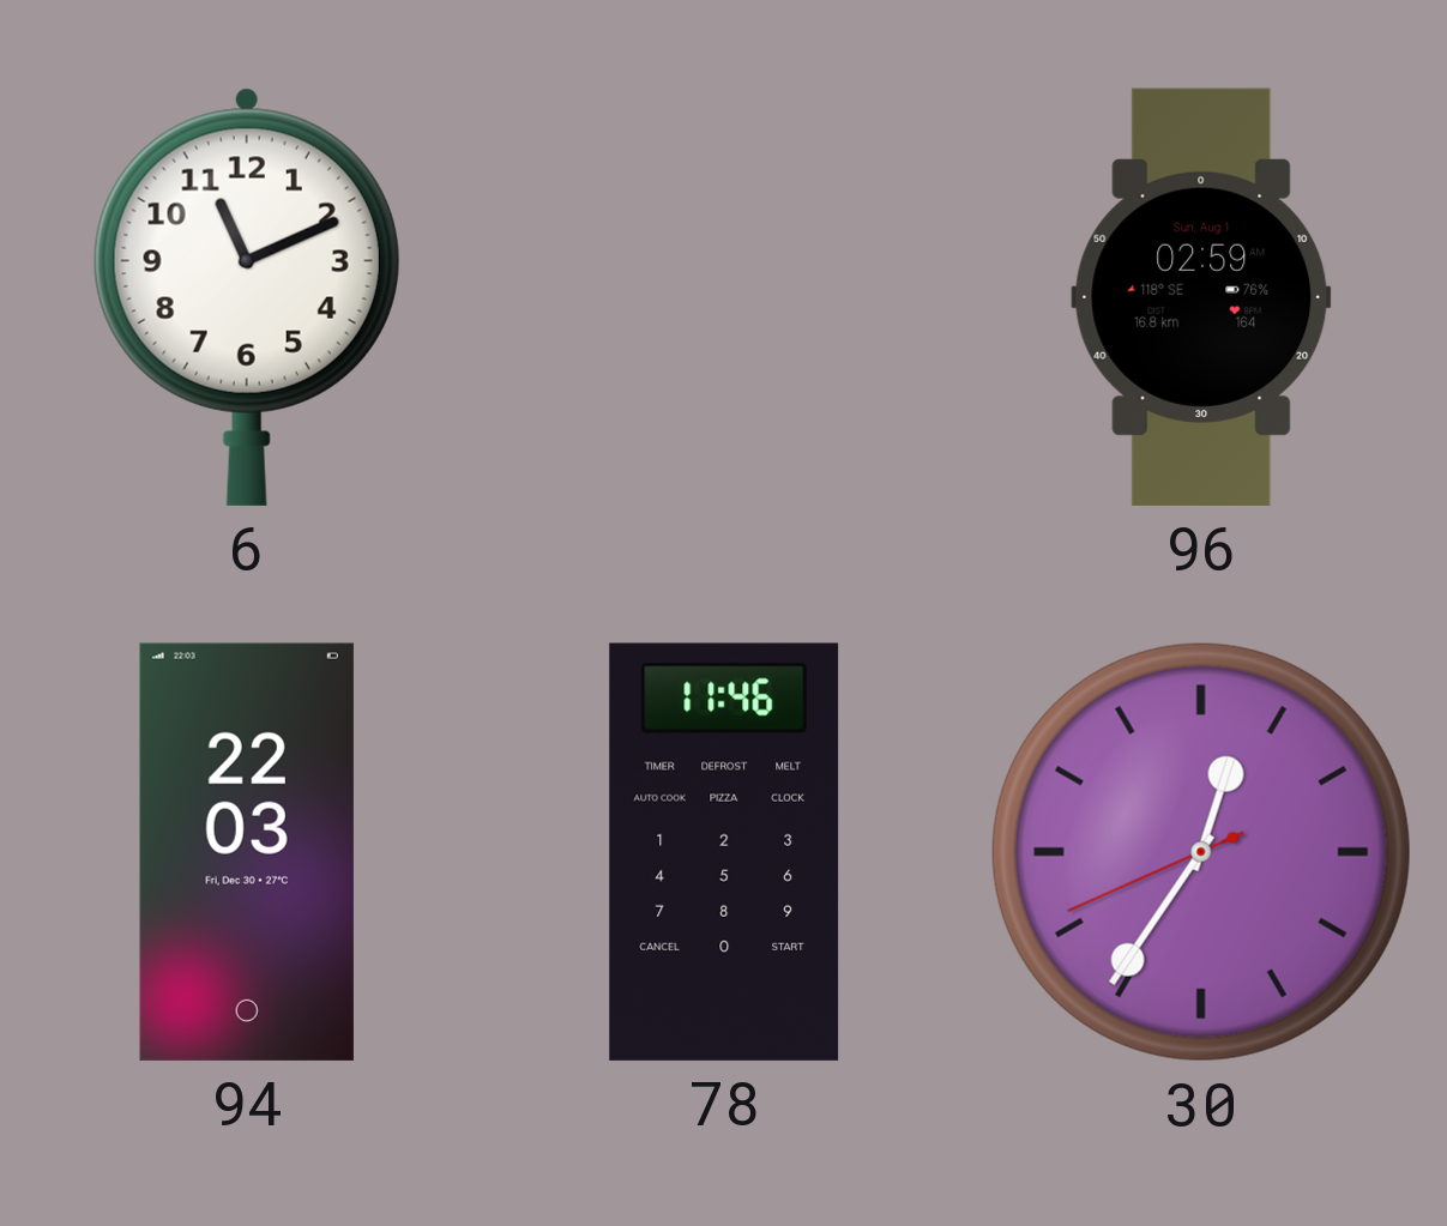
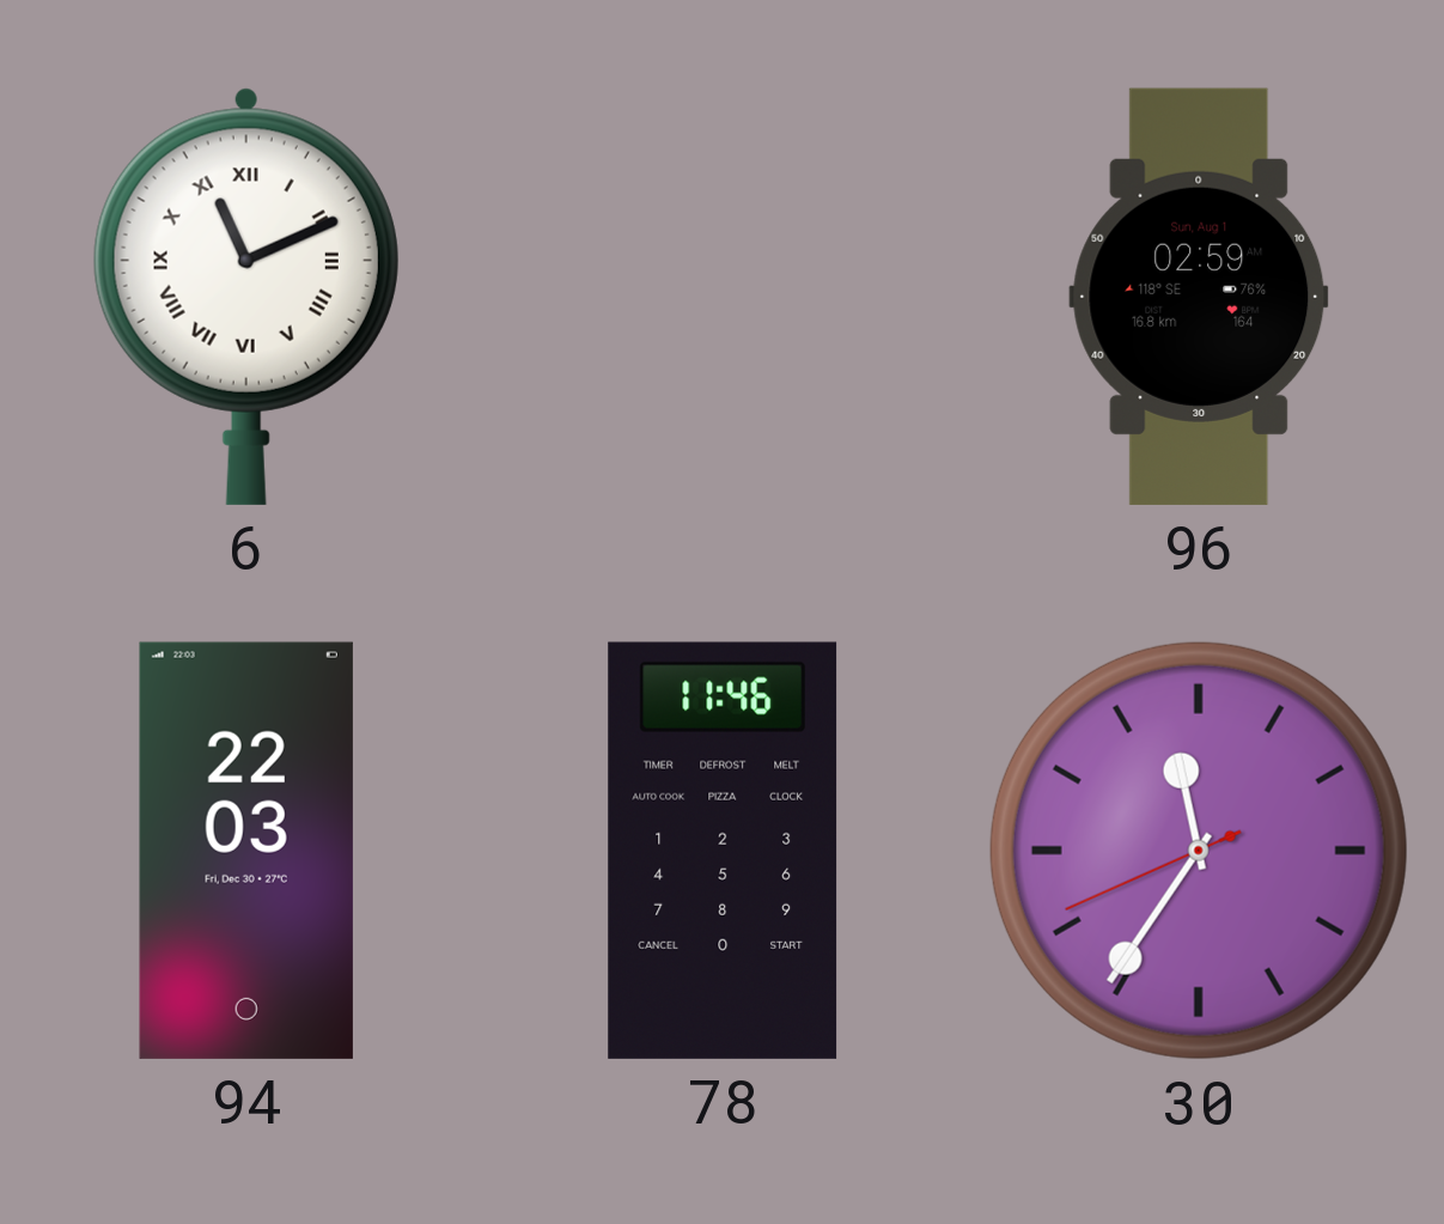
6 numerals: Arabic -> Roman
30: 12:35 -> 11:35
